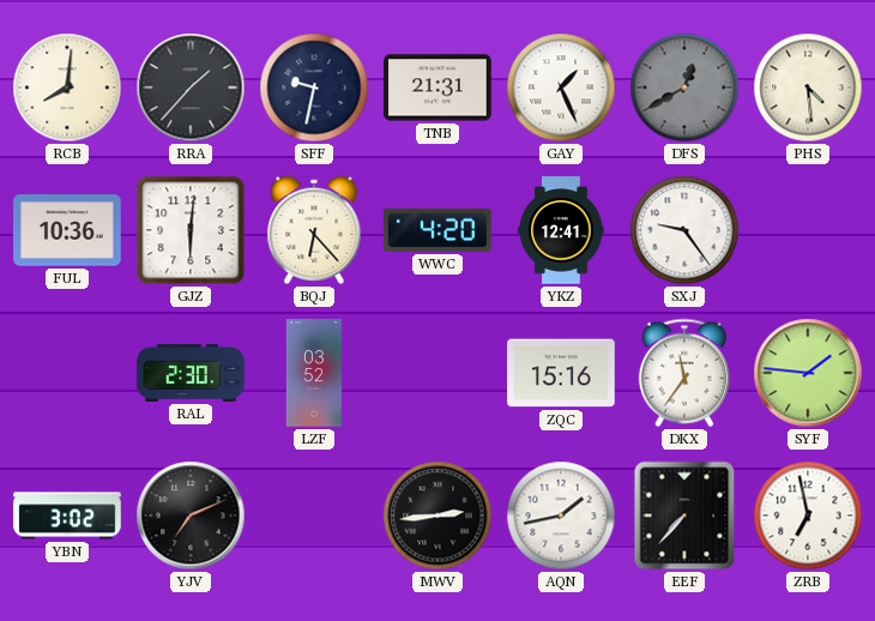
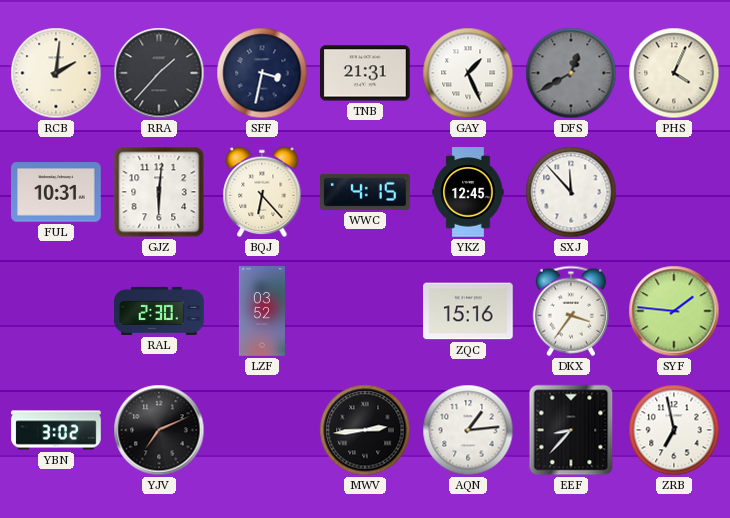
RCB: 8:01 -> 2:01
SFF: 9:32 -> 3:32
PHS: 4:29 -> 4:04
FUL: 10:36 -> 10:31
WWC: 4:20 -> 4:15
YKZ: 12:41 -> 12:45
SXJ: 9:24 -> 11:53
DKX: 11:36 -> 3:36
AQN: 1:43 -> 1:14
EEF: 7:37 -> 8:37
